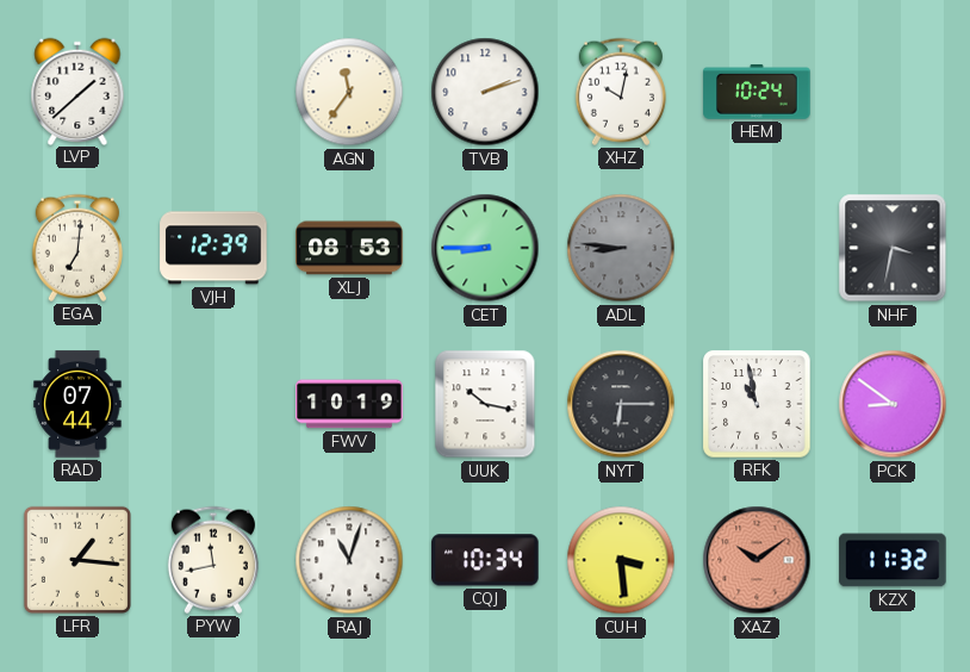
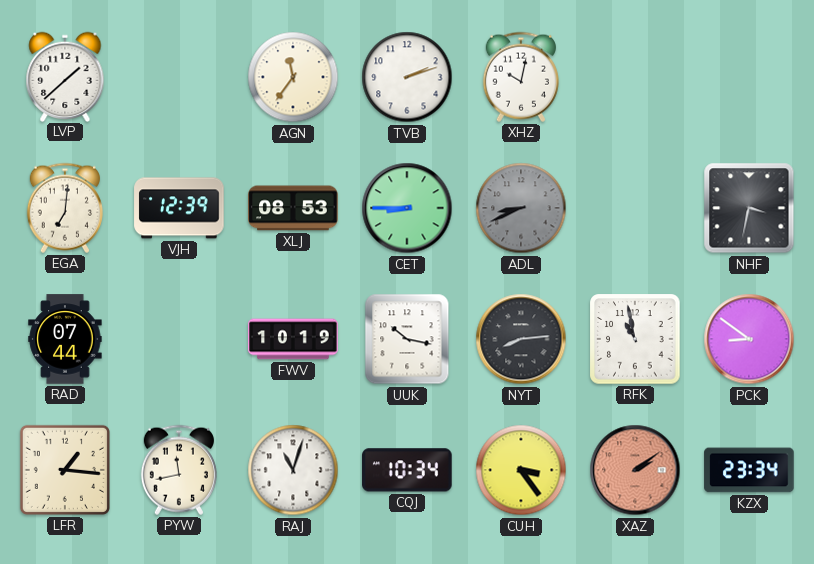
HEM: 10:24 -> none
ADL: 8:46 -> 8:41
NYT: 6:15 -> 8:14
CUH: 3:29 -> 3:24
XAZ: 10:09 -> 2:09
KZX: 11:32 -> 23:34
